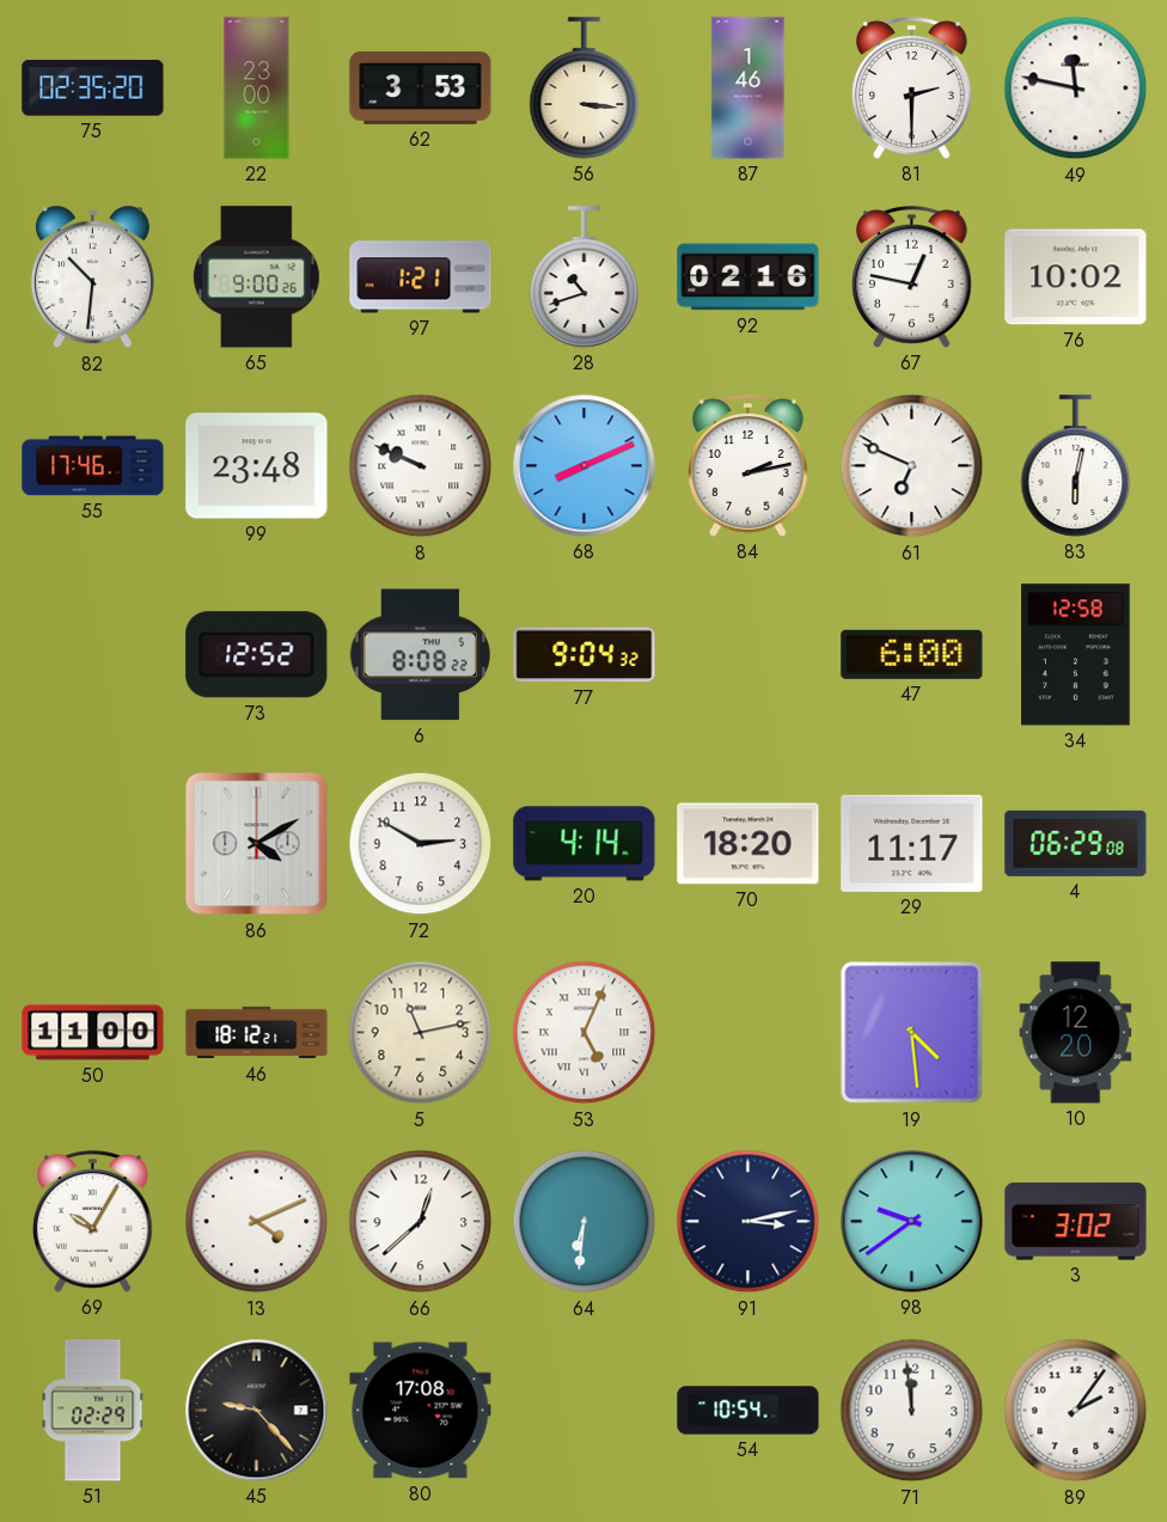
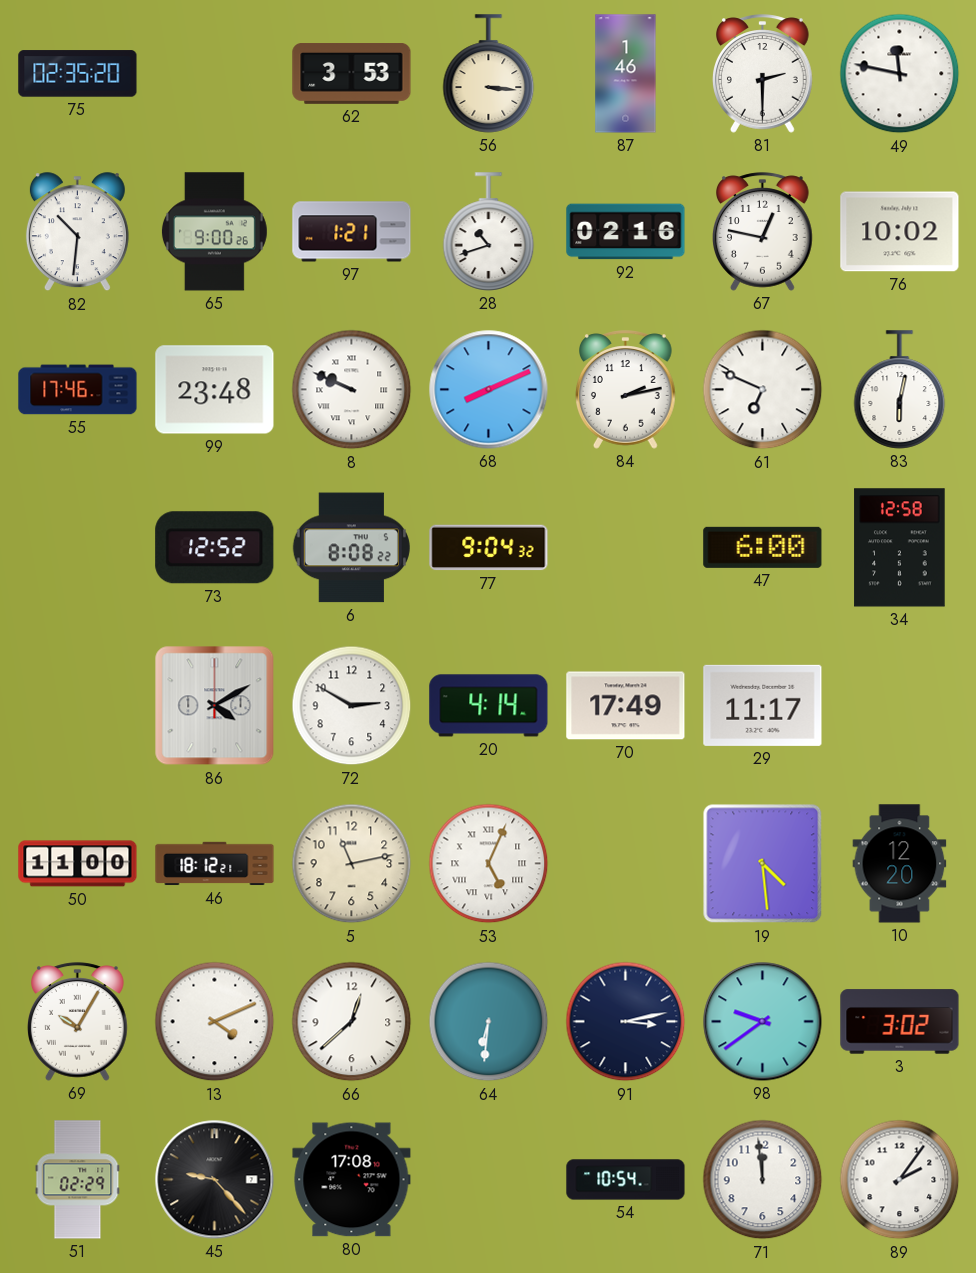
22: 23:00 -> none
70: 18:20 -> 17:49
4: 06:29 -> none
